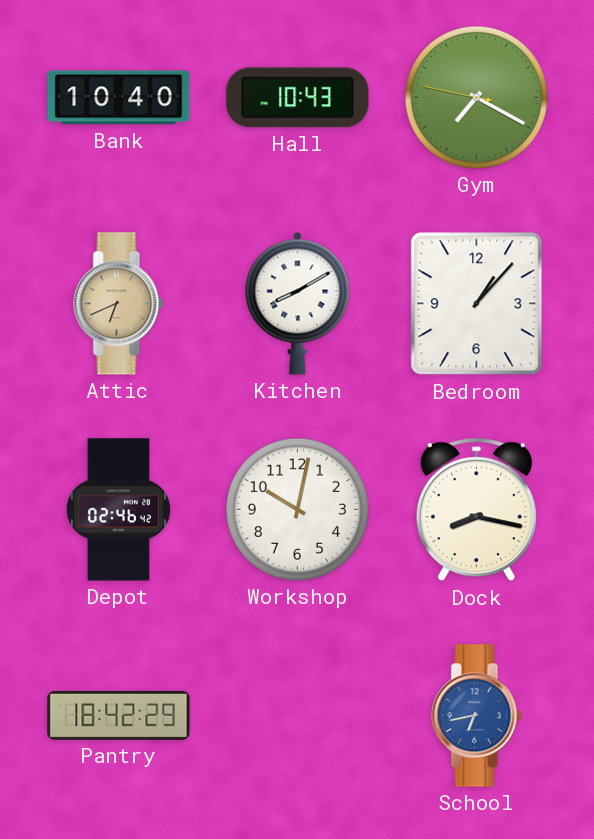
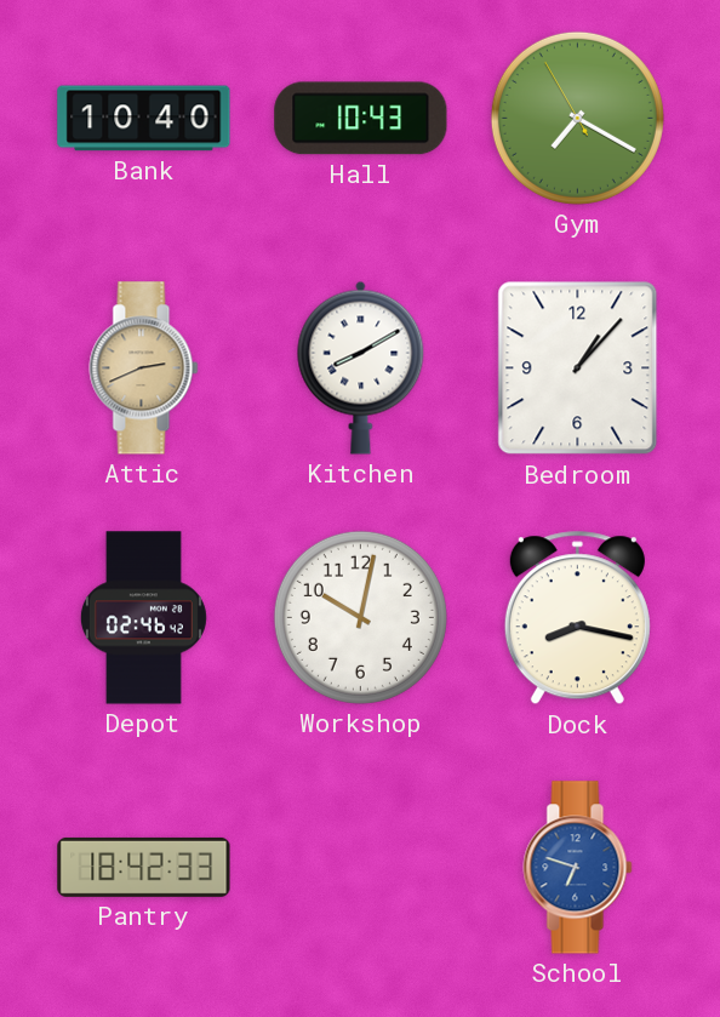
Gym: 7:19:47 -> 7:19:55
Attic: 6:41 -> 2:41
Pantry: 18:42:29 -> 18:42:33
School: 6:43 -> 6:48
